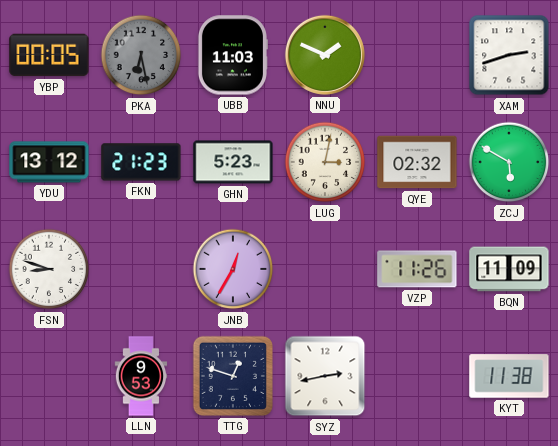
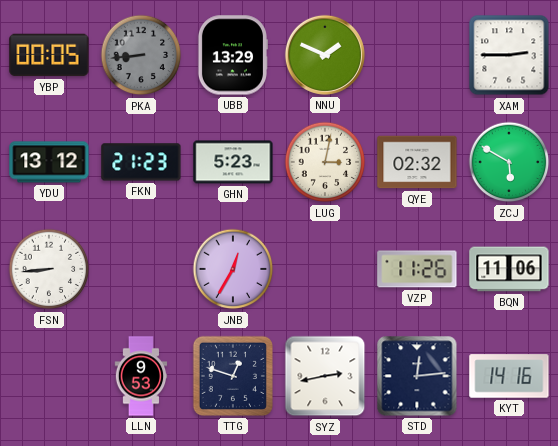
PKA: 6:28 -> 8:44
UBB: 11:03 -> 13:29
XAM: 2:42 -> 2:45
FSN: 8:48 -> 8:44
BQN: 11:09 -> 11:06
STD: none -> 12:14
KYT: 11:38 -> 14:16
